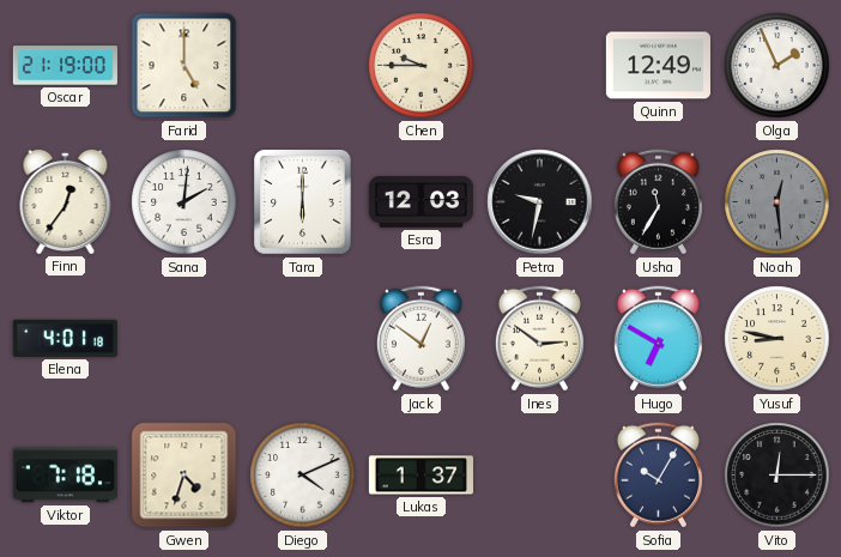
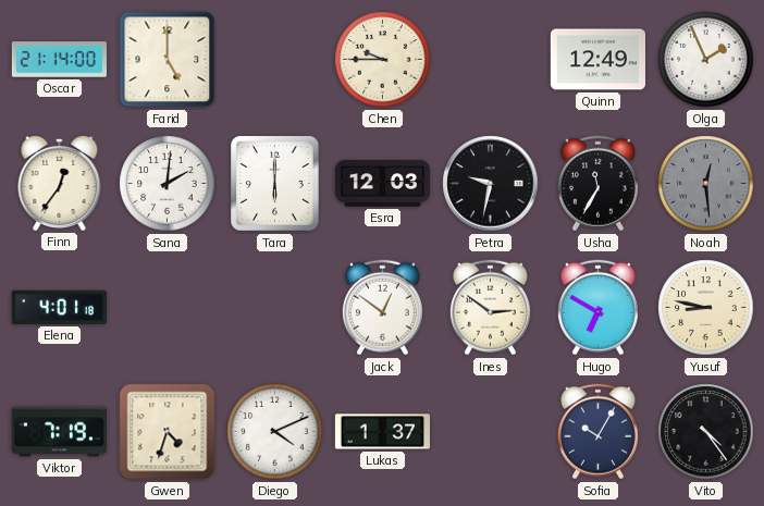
Oscar: 21:19 -> 21:14
Viktor: 7:18 -> 7:19
Vito: 12:15 -> 4:24
